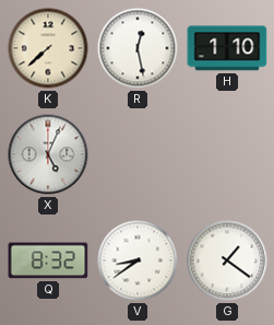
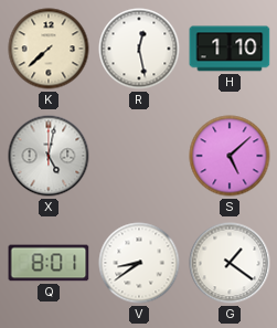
X: 5:04 -> 5:02
S: none -> 5:08
Q: 8:32 -> 8:01
